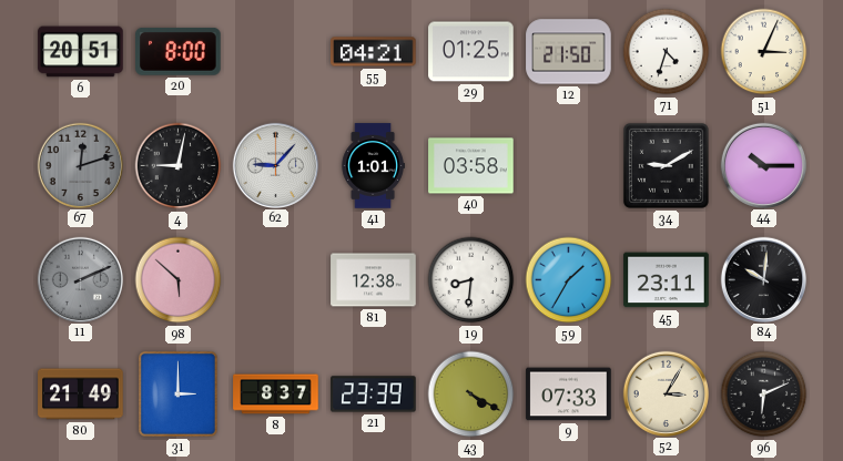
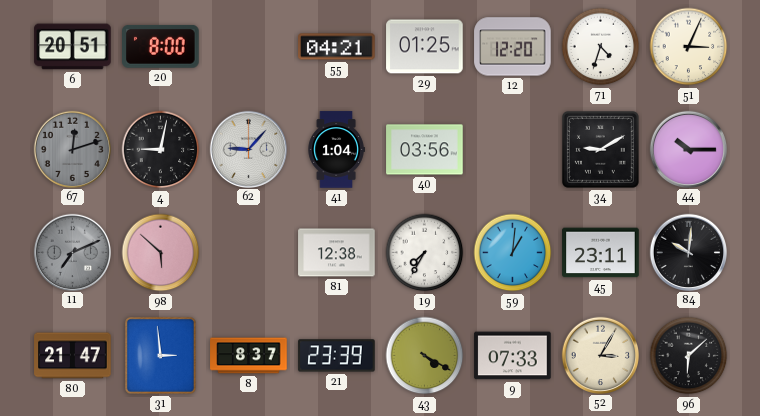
12: 21:50 -> 12:20
41: 1:01 -> 1:04
40: 03:58 -> 03:56
11: 2:11 -> 7:11
19: 8:31 -> 7:35
59: 1:35 -> 1:01
80: 21:49 -> 21:47
31: 3:00 -> 2:59
96: 6:11 -> 6:08
